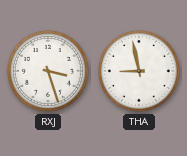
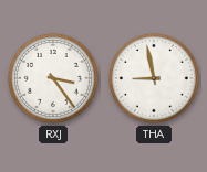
RXJ: 3:27 -> 3:24
